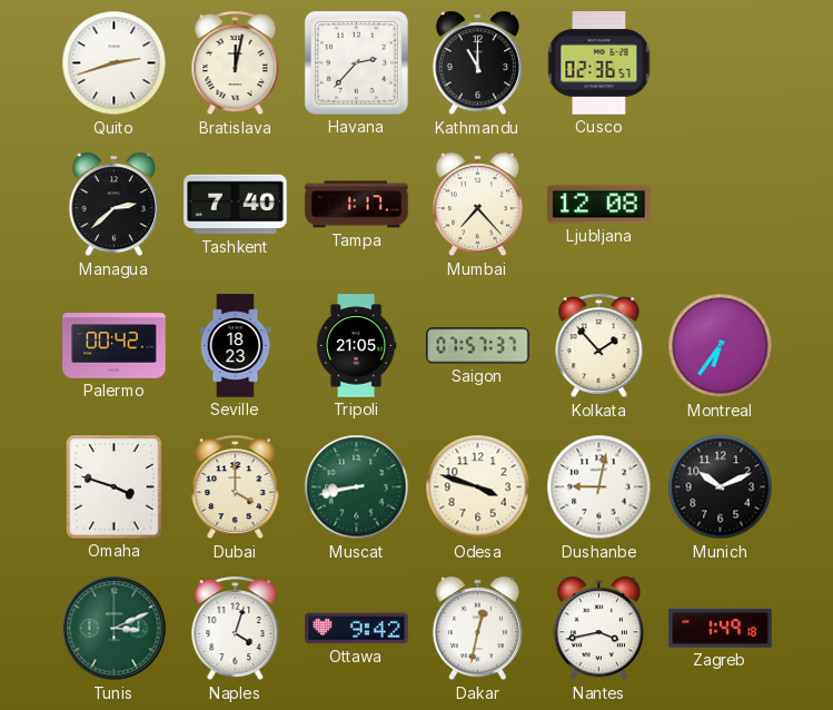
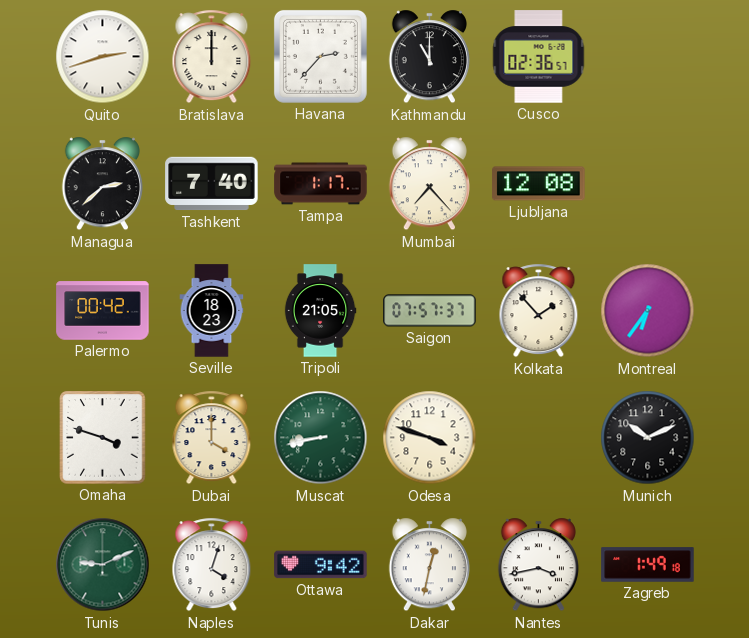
Bratislava: 12:02 -> 12:00
Dushanbe: 9:02 -> none
Tunis: 3:11 -> 9:11
